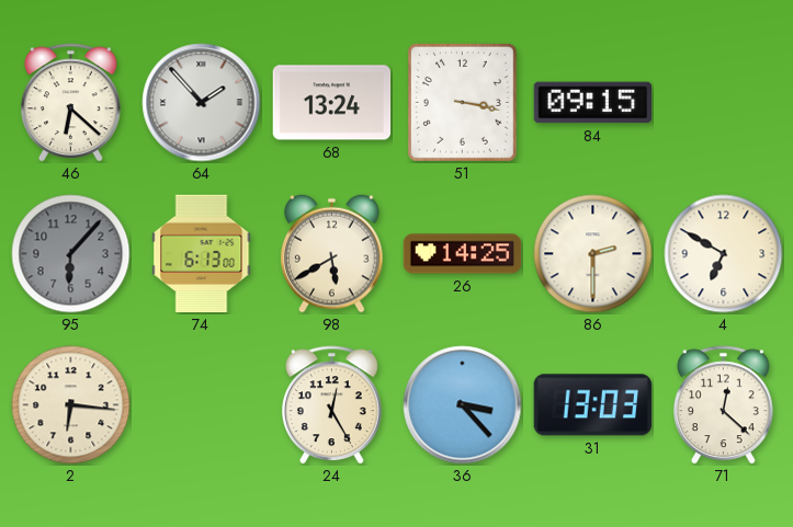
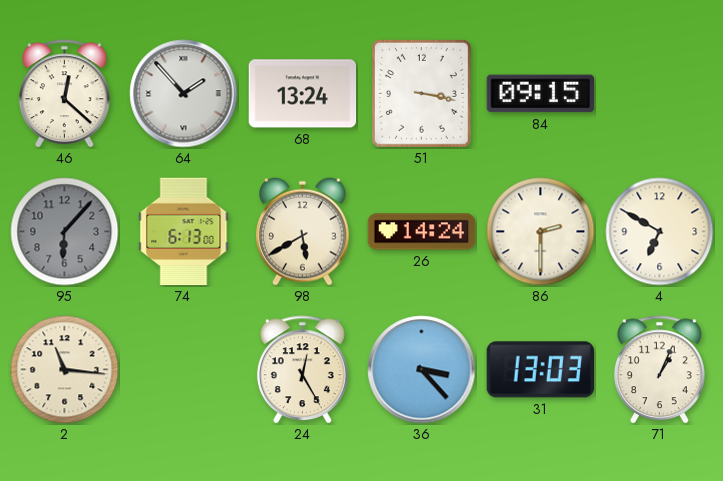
46: 6:22 -> 12:22
26: 14:25 -> 14:24
2: 6:16 -> 11:16
71: 12:22 -> 1:04
